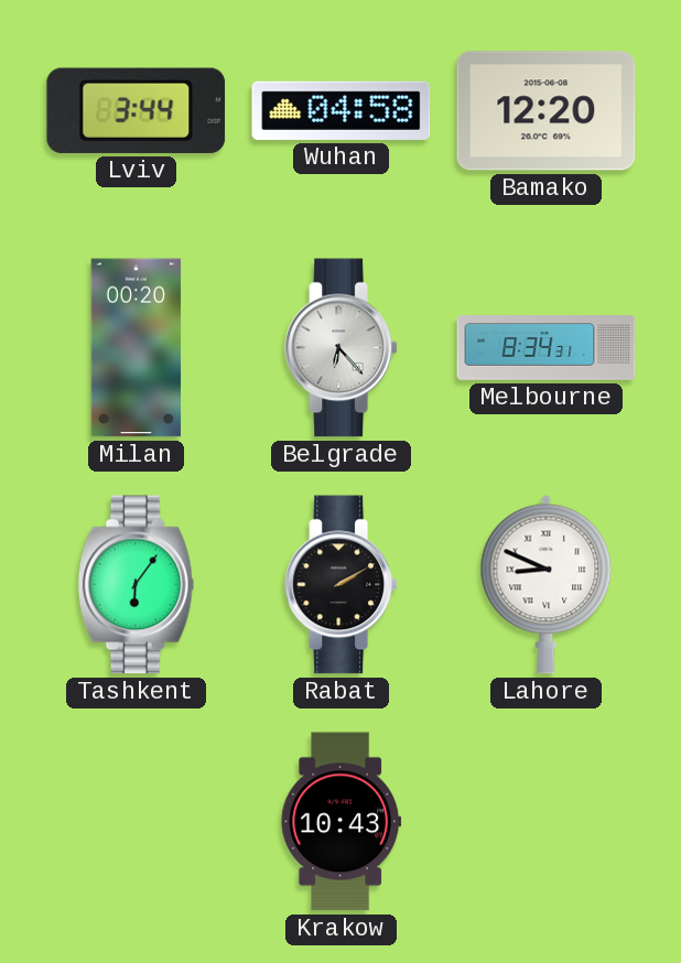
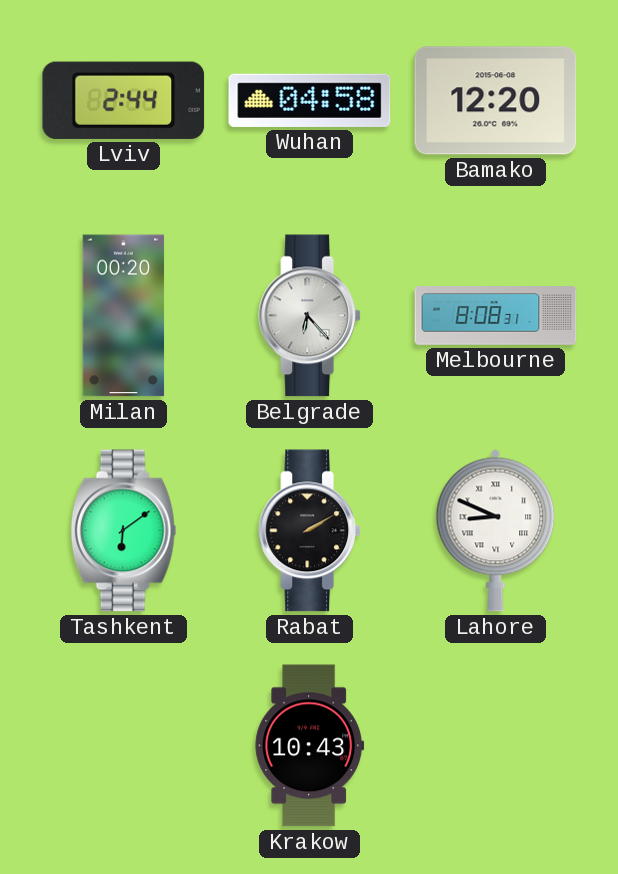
Lviv: 3:44 -> 2:44
Melbourne: 8:34 -> 8:08
Tashkent: 6:06 -> 6:09
